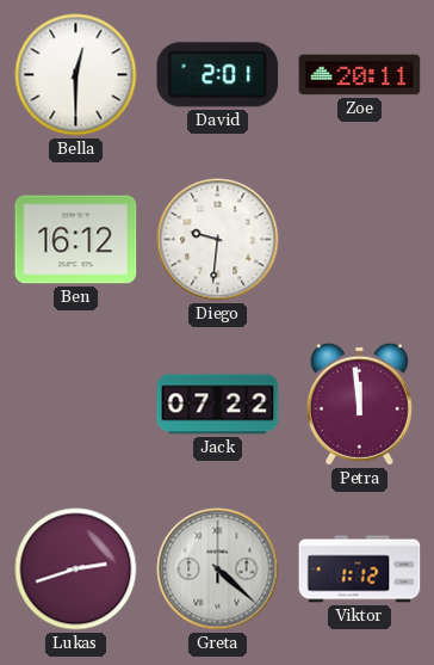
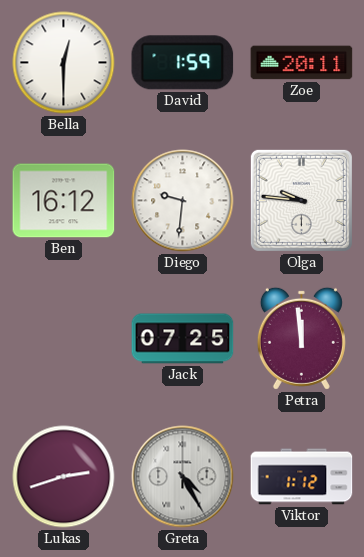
David: 2:01 -> 1:59
Olga: none -> 9:46
Jack: 07:22 -> 07:25
Greta: 4:22 -> 4:25
